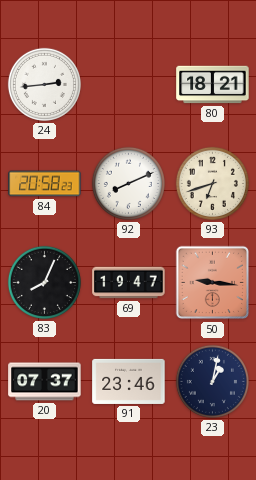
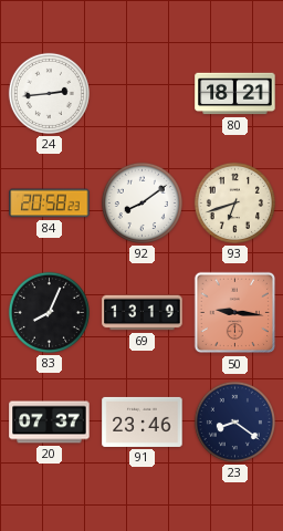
92: 8:11 -> 8:09
69: 19:47 -> 13:19
23: 1:02 -> 8:21
